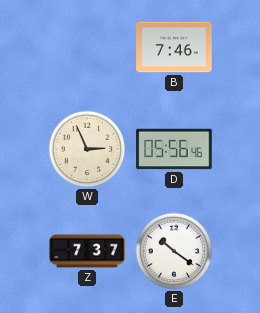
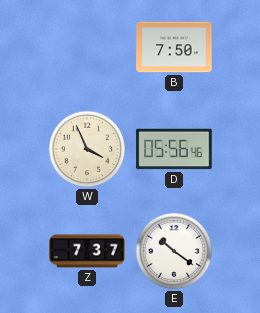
B: 7:46 -> 7:50
W: 2:56 -> 3:56
